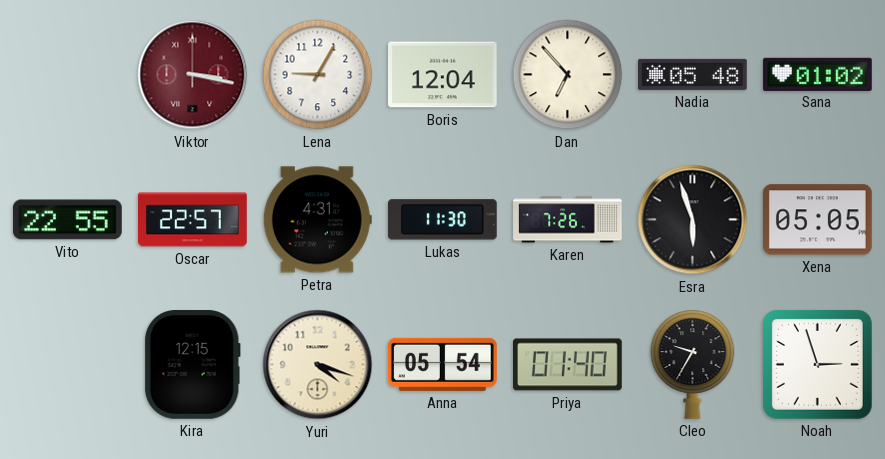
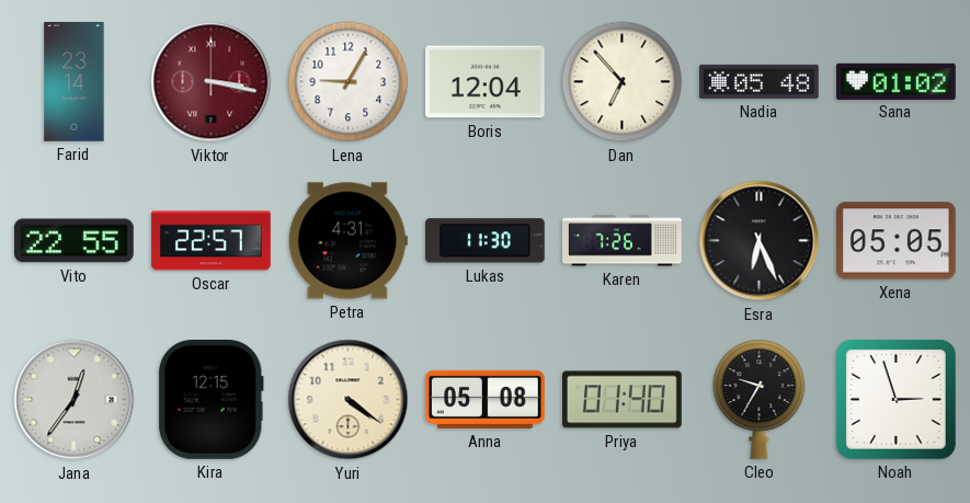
Farid: none -> 23:14
Esra: 5:57 -> 6:26
Jana: none -> 12:36
Yuri: 4:18 -> 4:21
Anna: 05:54 -> 05:08
